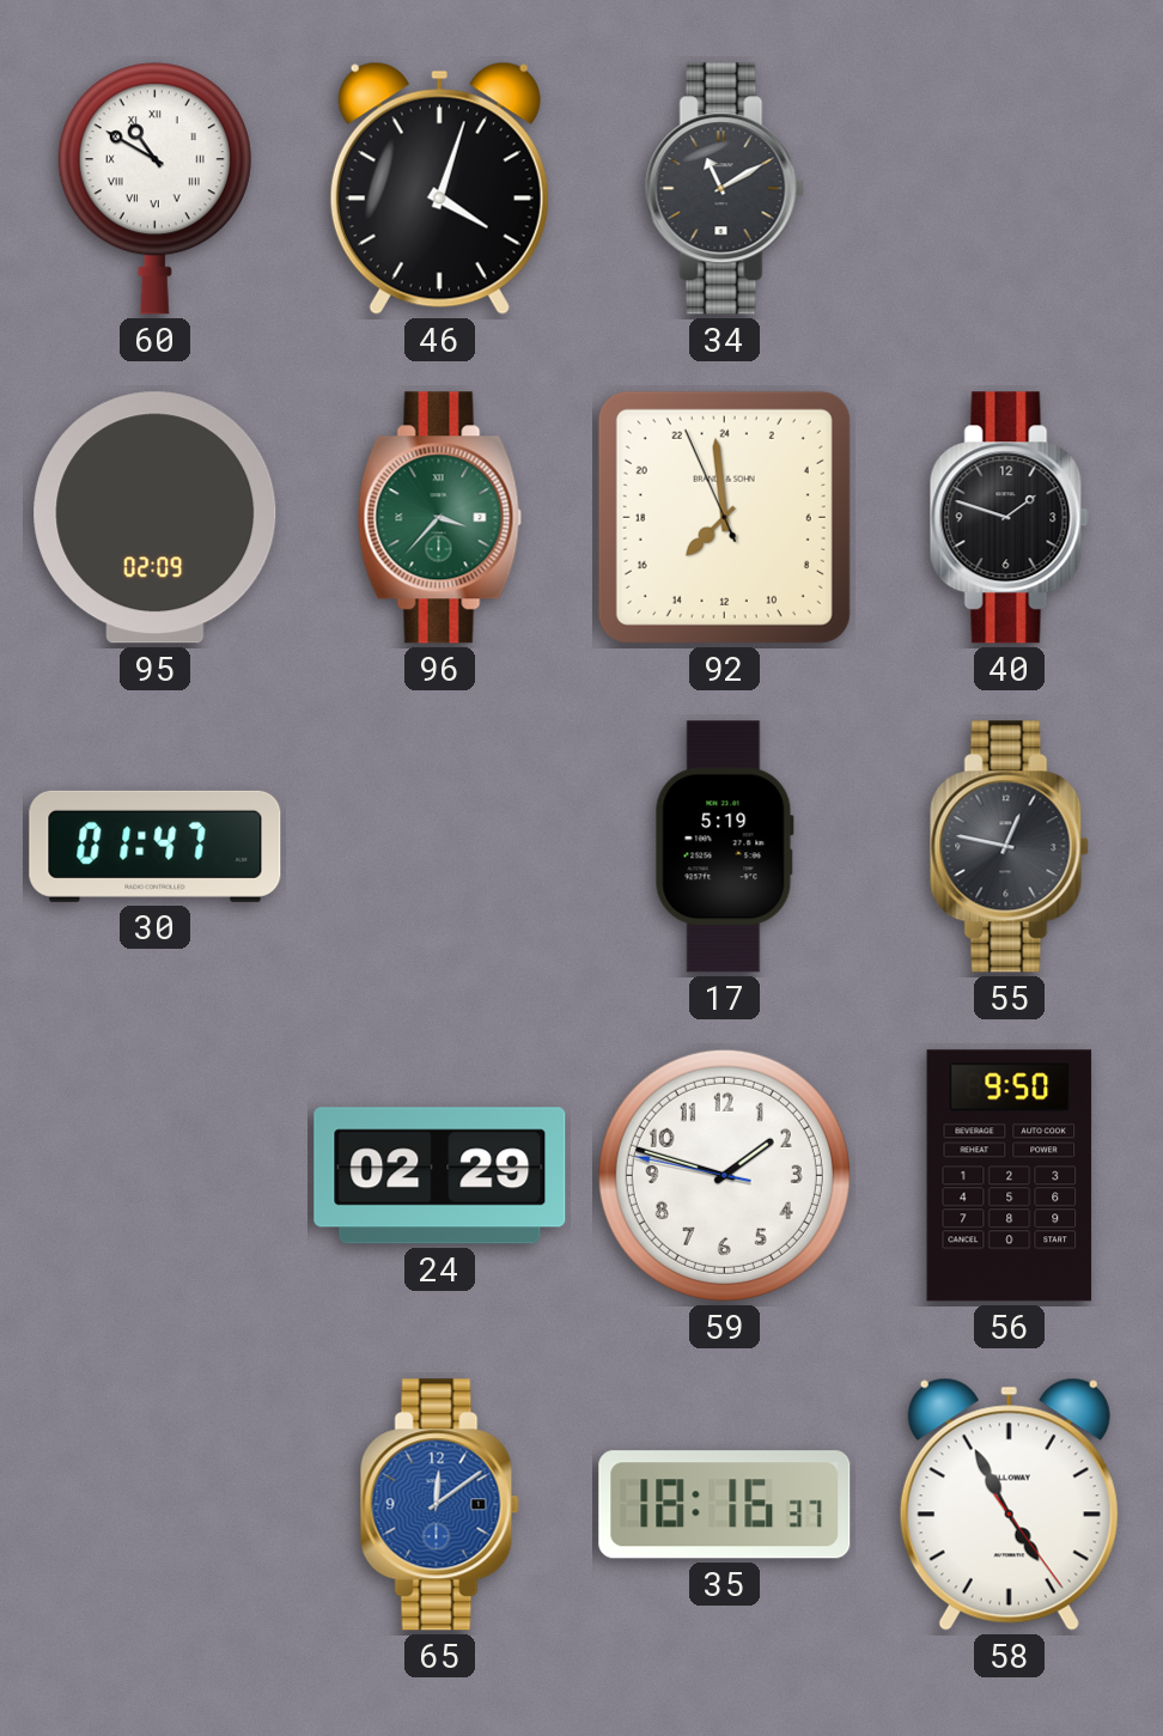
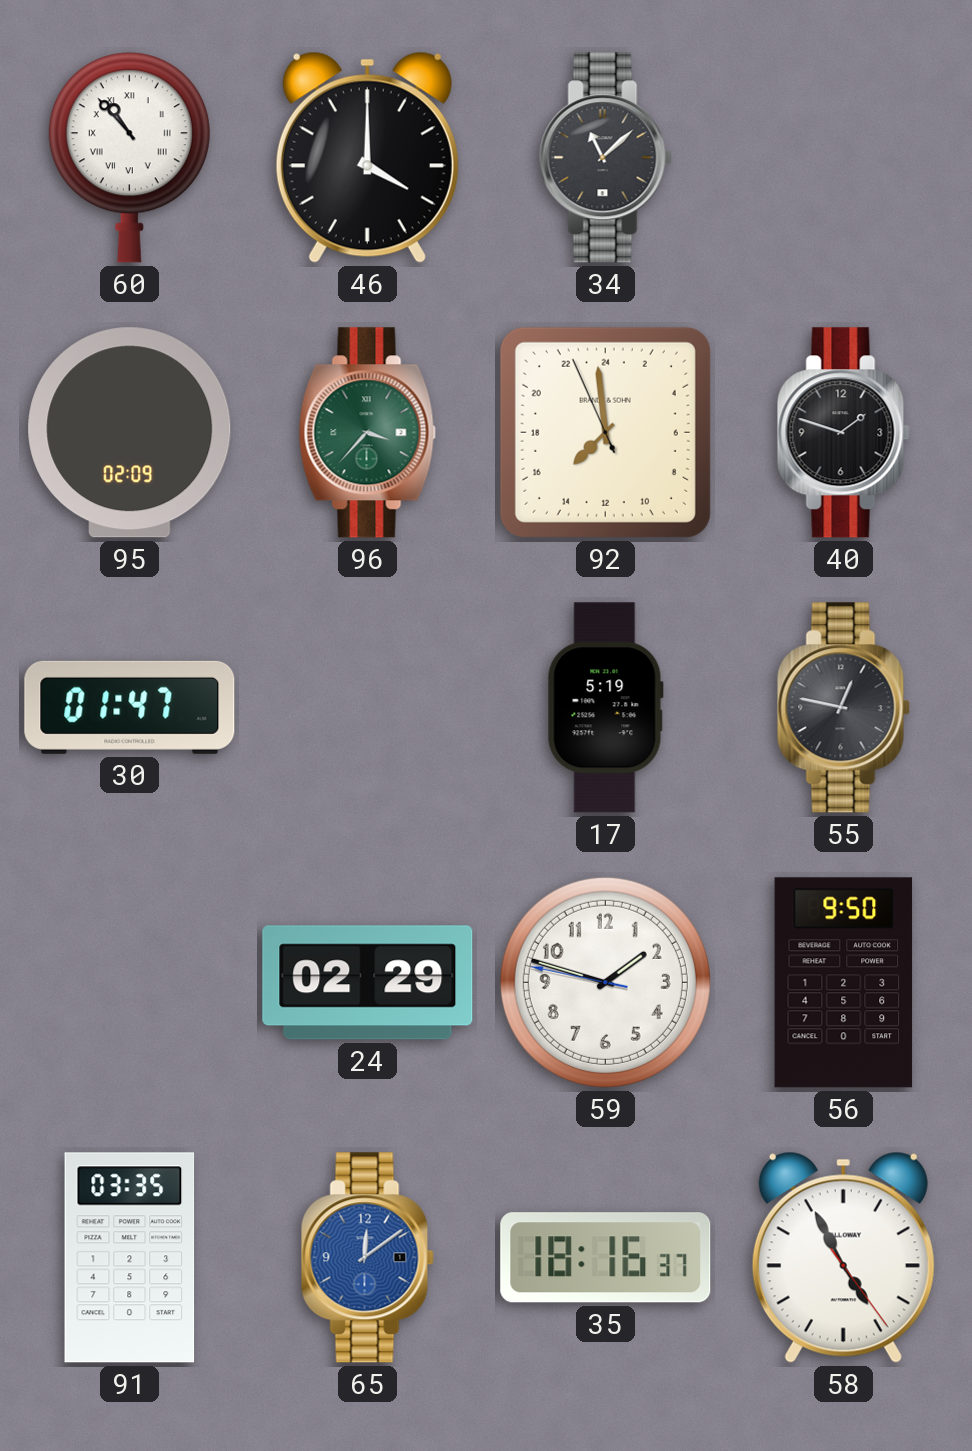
60: 10:50 -> 10:53
46: 4:03 -> 4:00
34: 11:10 -> 11:08
91: none -> 03:35
